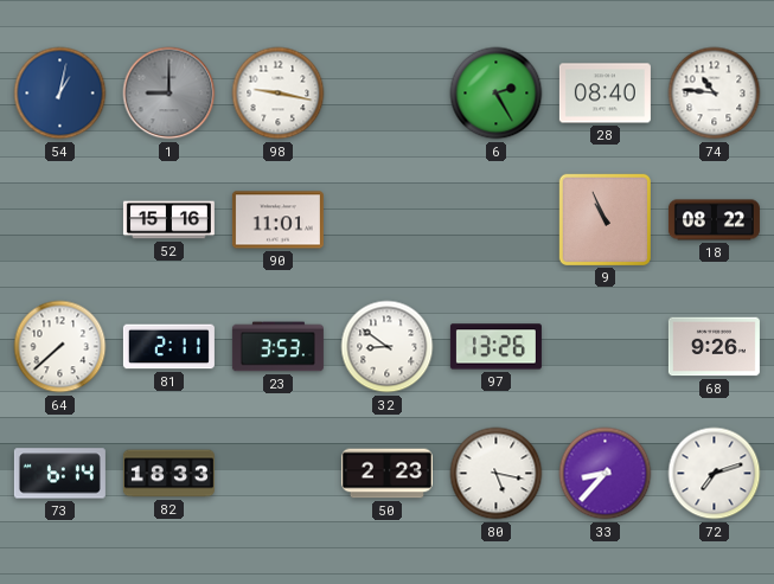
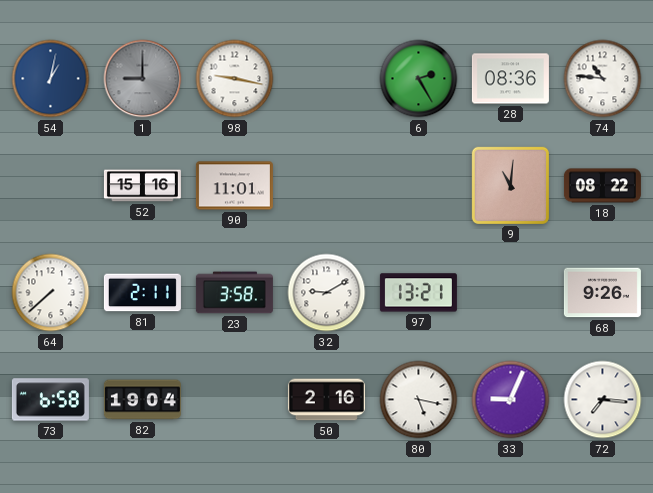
28: 08:40 -> 08:36
9: 10:56 -> 11:01
23: 3:53 -> 3:58
32: 8:51 -> 9:10
97: 13:26 -> 13:21
73: 6:14 -> 6:58
82: 18:33 -> 19:04
50: 2:23 -> 2:16
33: 8:37 -> 9:04
72: 7:12 -> 7:16
